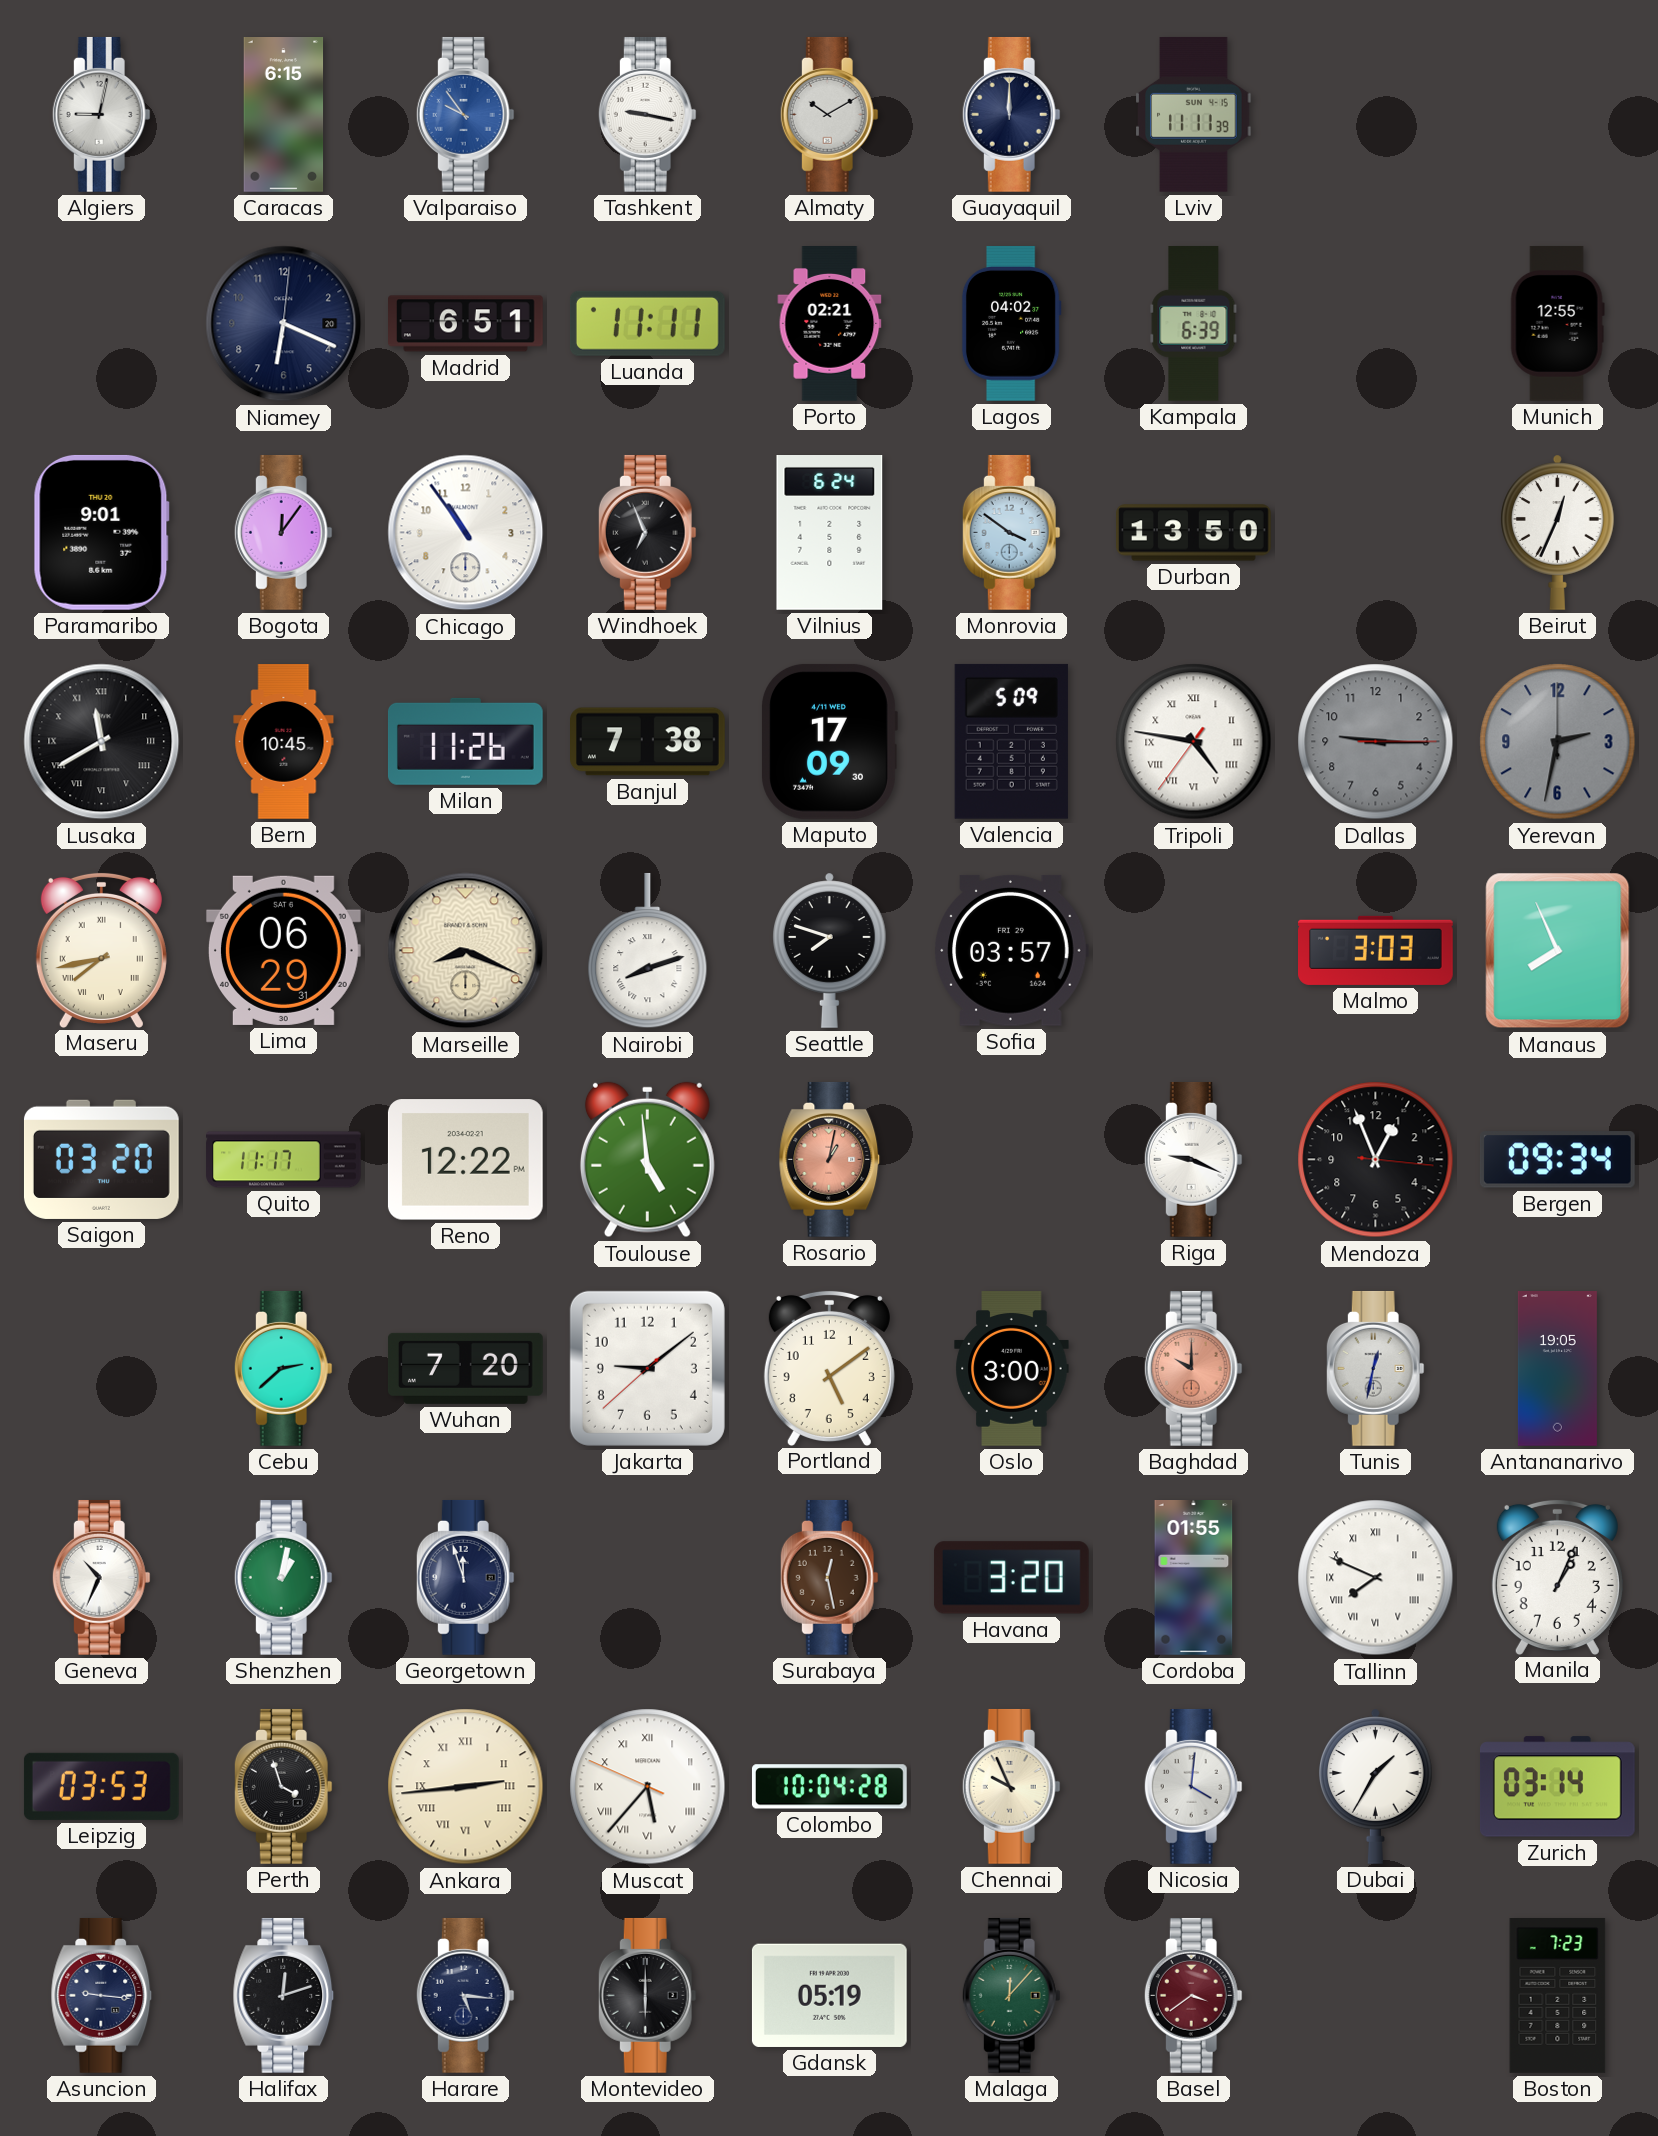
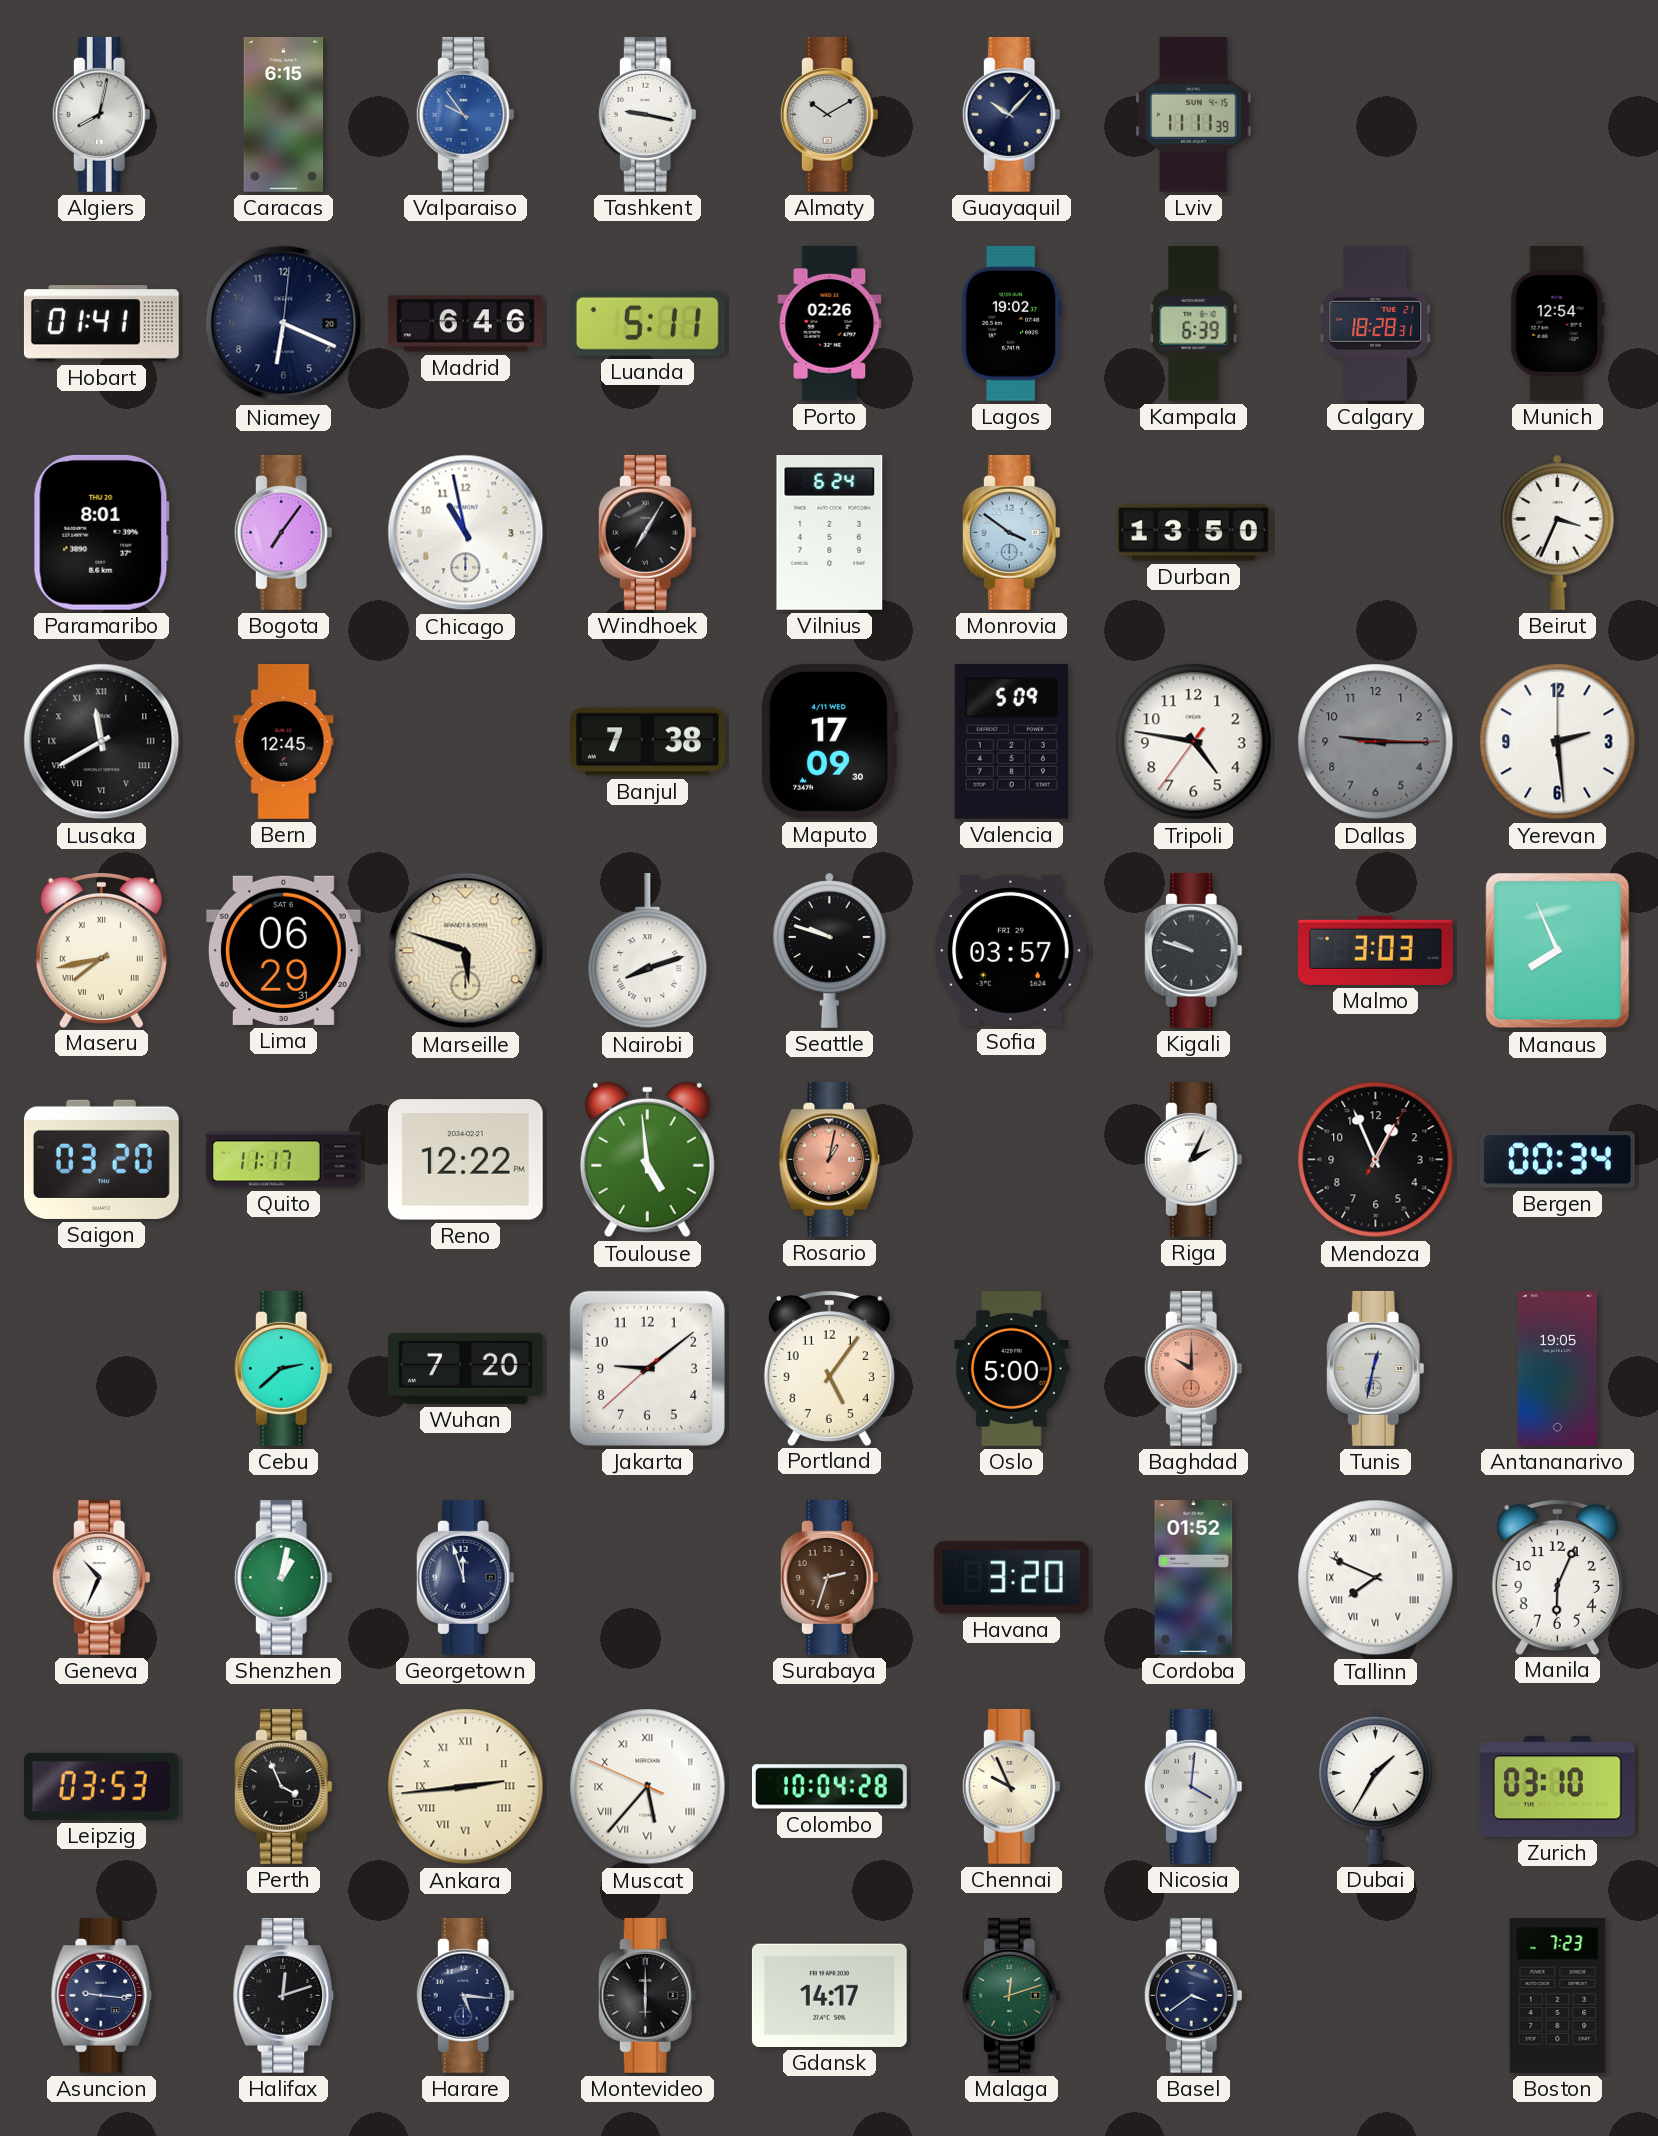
Algiers: 9:02 -> 8:02
Guayaquil: 12:00 -> 10:07
Hobart: none -> 01:41
Madrid: 6:51 -> 6:46
Luanda: 11:11 -> 5:11
Porto: 02:21 -> 02:26
Lagos: 04:02 -> 19:02
Calgary: none -> 18:28
Munich: 12:55 -> 12:54
Paramaribo: 9:01 -> 8:01
Bogota: 12:06 -> 7:06
Chicago: 10:54 -> 10:58
Windhoek: 6:56 -> 7:05
Beirut: 12:34 -> 3:34
Bern: 10:45 -> 12:45
Milan: 11:26 -> none
Tripoli numerals: Roman -> Arabic
Yerevan: 2:32 -> 2:29
Yerevan dial: grey -> white
Marseille: 8:19 -> 5:48
Seattle: 7:48 -> 9:48
Kigali: none -> 9:48
Riga: 9:19 -> 2:04
Mendoza: 12:56:16 -> 12:56:05
Bergen: 09:34 -> 00:34
Portland: 5:09 -> 5:06
Oslo: 3:00 -> 5:00
Surabaya: 12:28 -> 2:33
Cordoba: 01:55 -> 01:52
Manila: 1:04 -> 6:04
Perth: 3:57 -> 3:56
Zurich: 03:14 -> 03:10
Gdansk: 05:19 -> 14:17
Malaga: 12:07 -> 12:12
Basel dial: burgundy -> navy
